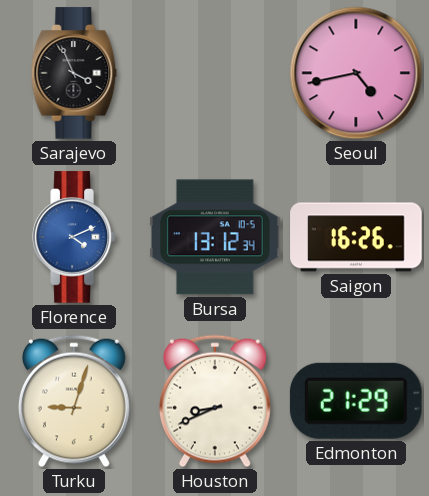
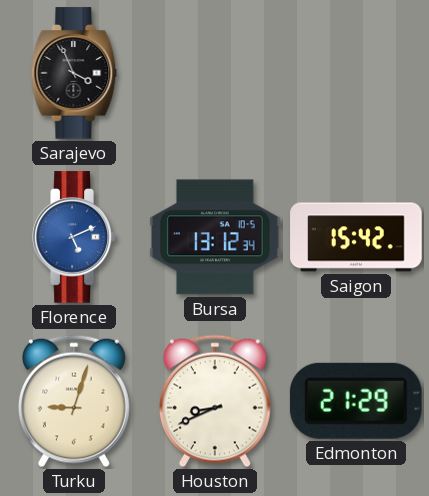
Seoul: 4:43 -> none
Florence: 4:11 -> 5:11
Saigon: 16:26 -> 15:42
